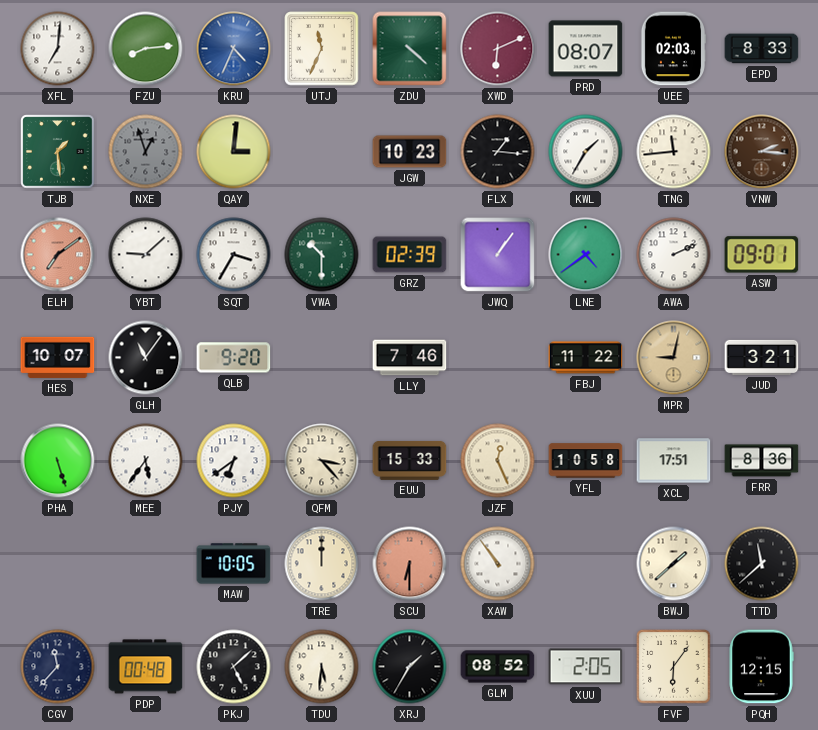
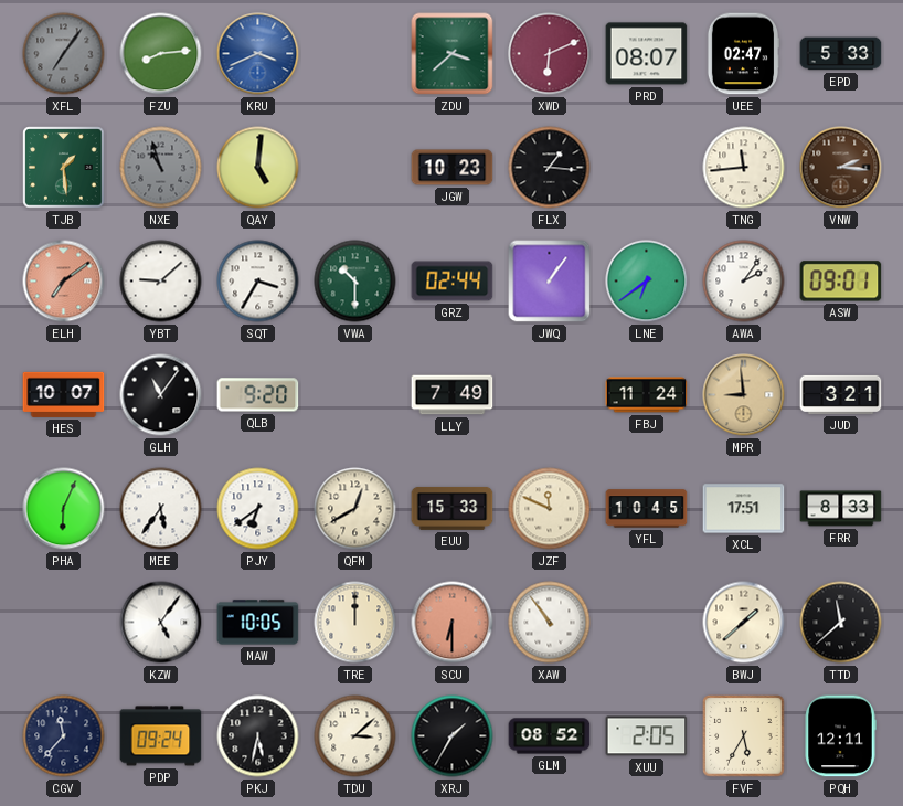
XFL: 7:01 -> 7:06
XFL dial: white -> grey
KRU: 4:34 -> 3:41
UTJ: 11:34 -> none
ZDU: 4:22 -> 3:38
UEE: 02:03 -> 02:47
EPD: 8:33 -> 5:33
NXE: 12:57 -> 10:57
QAY: 3:01 -> 5:01
KWL: 1:35 -> none
GRZ: 02:39 -> 02:44
LNE: 4:39 -> 6:39
AWA: 2:11 -> 2:06
LLY: 7:46 -> 7:49
FBJ: 11:22 -> 11:24
MPR: 9:02 -> 8:59
PHA: 5:27 -> 6:04
QFM: 3:23 -> 12:40
JZF: 12:26 -> 11:49
YFL: 10:58 -> 10:45
FRR: 8:36 -> 8:33
KZW: none -> 5:06
PDP: 00:48 -> 09:24
PKJ: 5:08 -> 5:32
TDU: 5:31 -> 3:08
FVF: 6:06 -> 5:35
PQH: 12:15 -> 12:11
